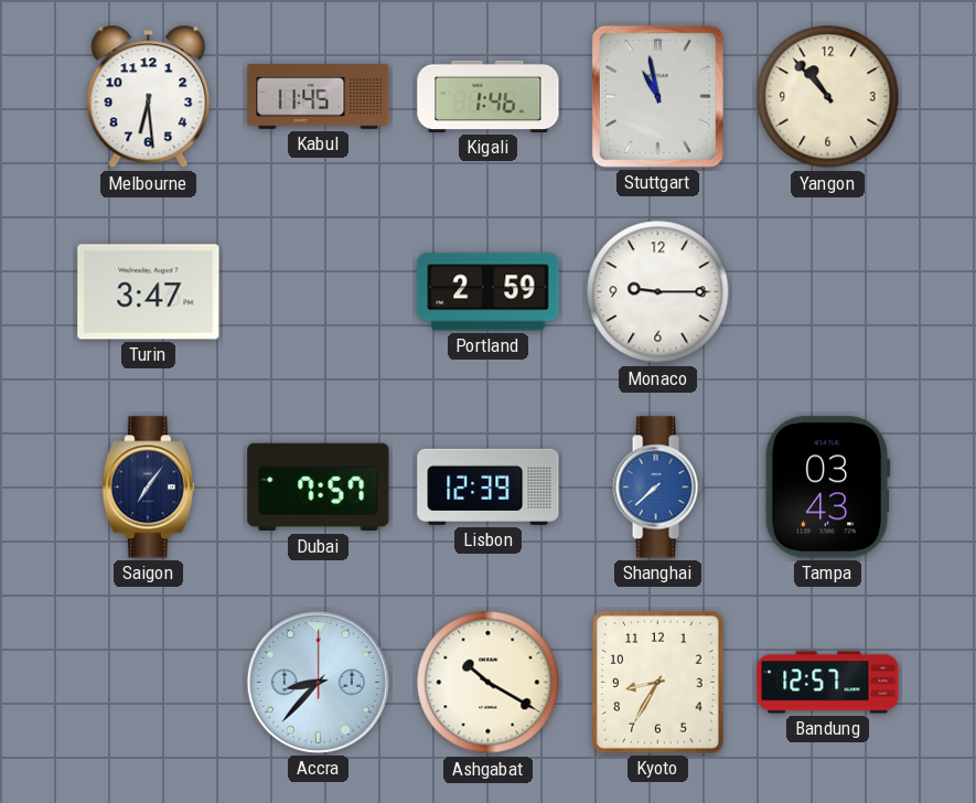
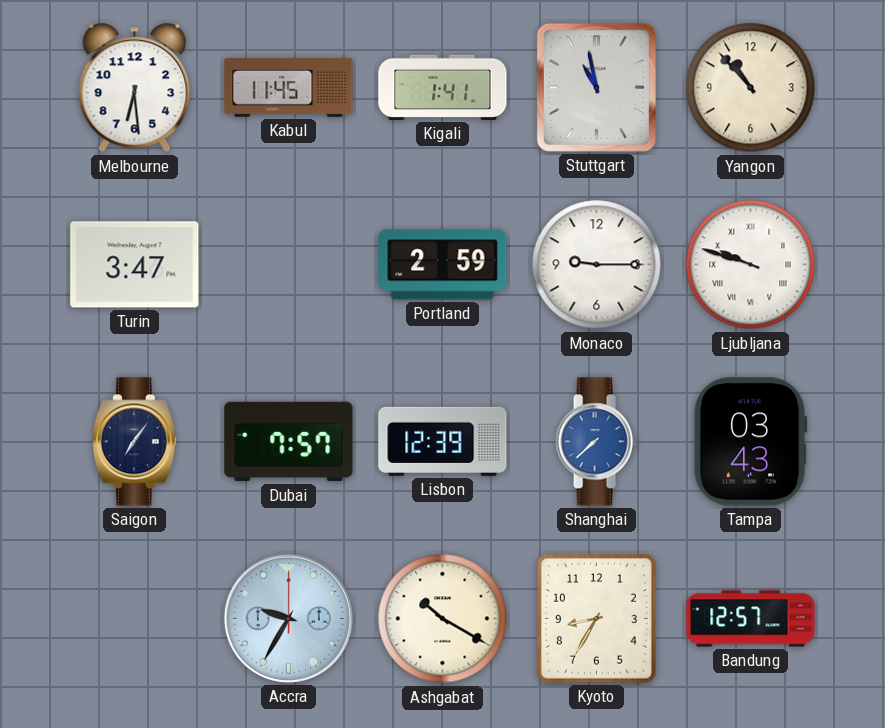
Kigali: 1:46 -> 1:41
Ljubljana: none -> 9:48
Accra: 8:37 -> 9:35
